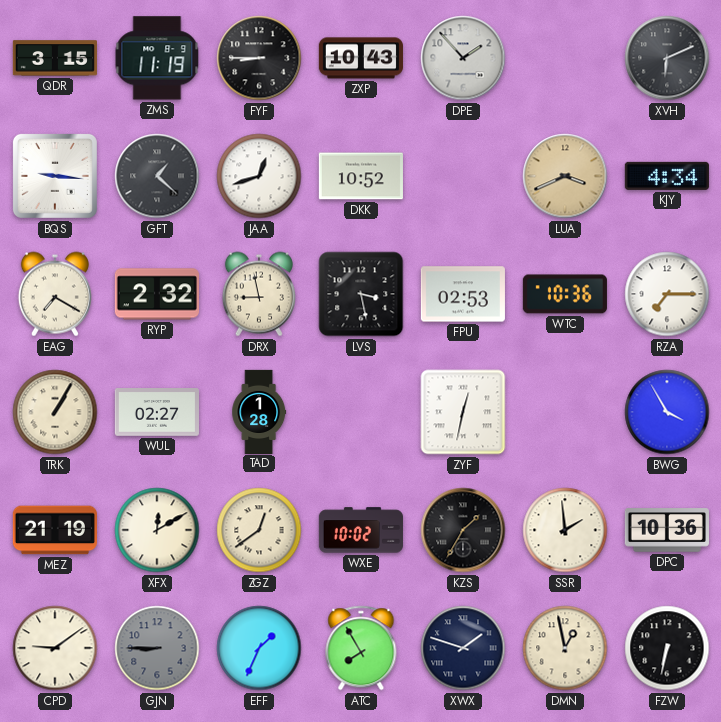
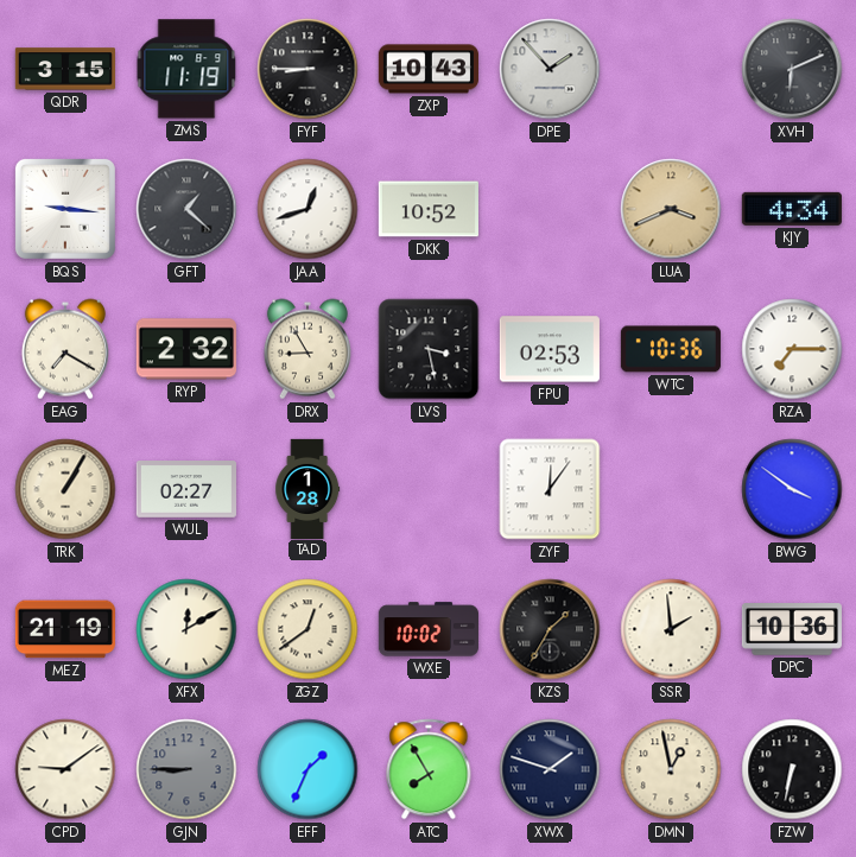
DRX: 8:58 -> 8:55
ZYF: 12:32 -> 12:06
BWG: 3:55 -> 3:51
